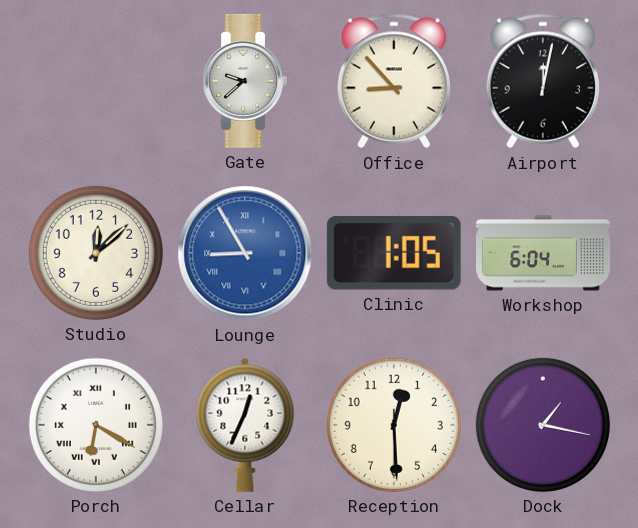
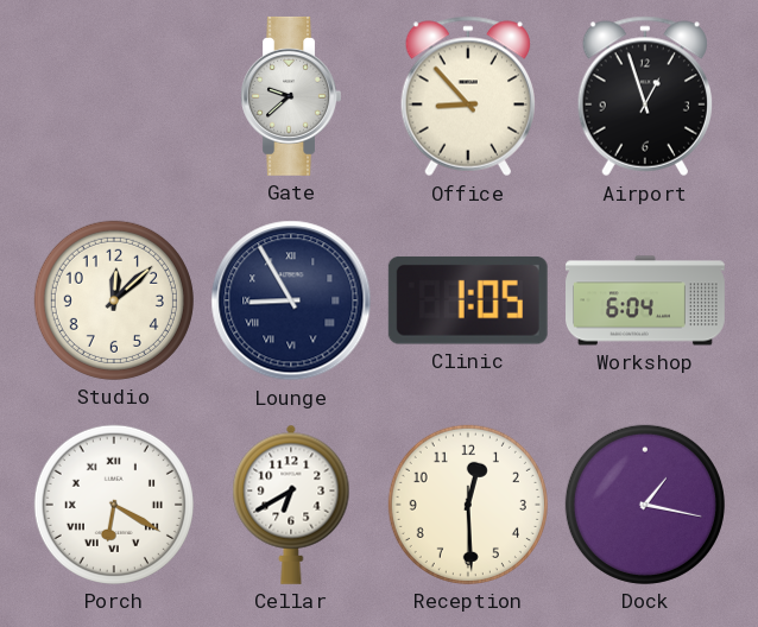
Airport: 12:02 -> 12:57
Lounge dial: blue -> navy
Cellar: 12:34 -> 6:40
